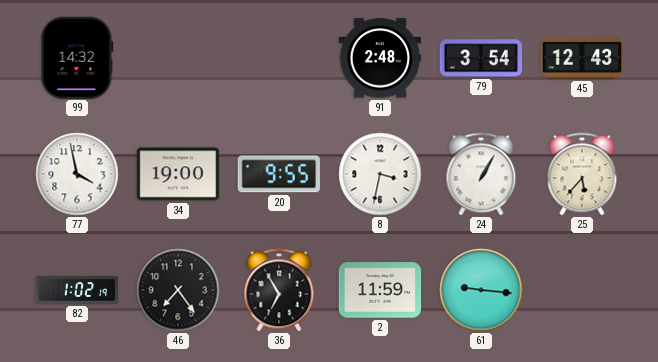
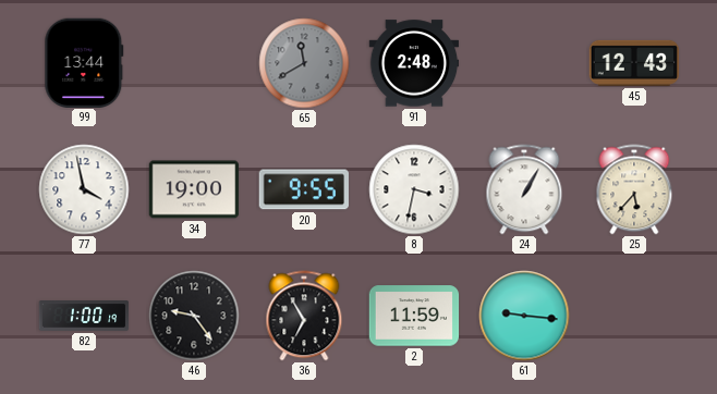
99: 14:32 -> 13:44
65: none -> 11:40
79: 3:54 -> none
82: 1:02 -> 1:00
46: 7:24 -> 9:24
